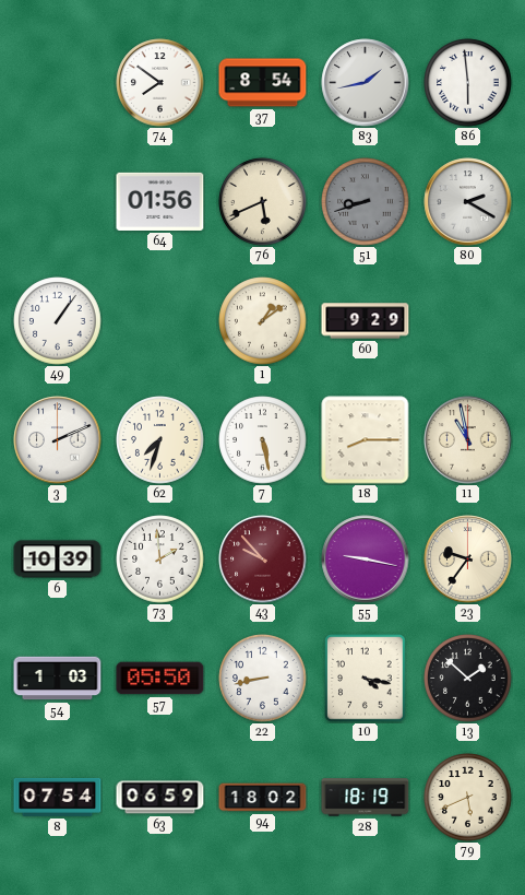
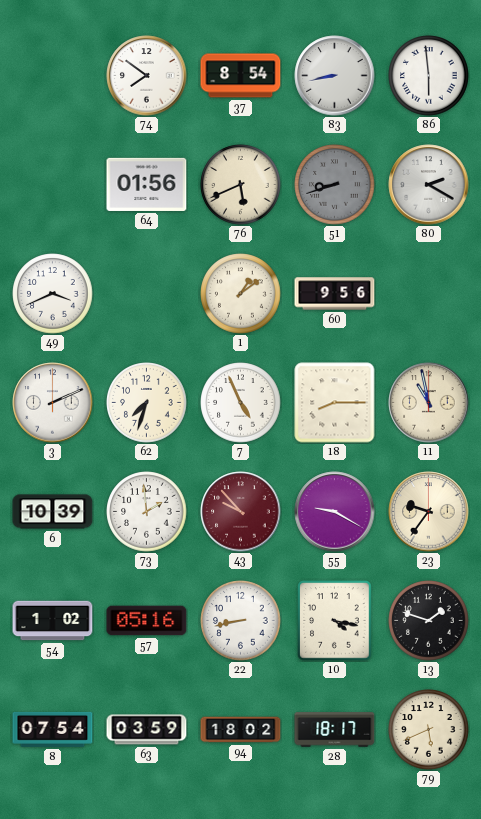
83: 1:43 -> 8:43
49: 1:06 -> 3:41
60: 9:29 -> 9:56
7: 5:28 -> 4:56
55: 9:17 -> 9:20
54: 1:03 -> 1:02
57: 05:50 -> 05:16
13: 1:52 -> 1:48
63: 06:59 -> 03:59
28: 18:19 -> 18:17
